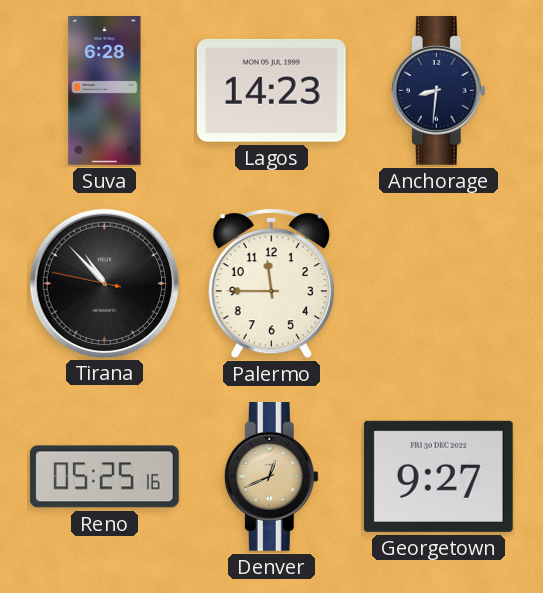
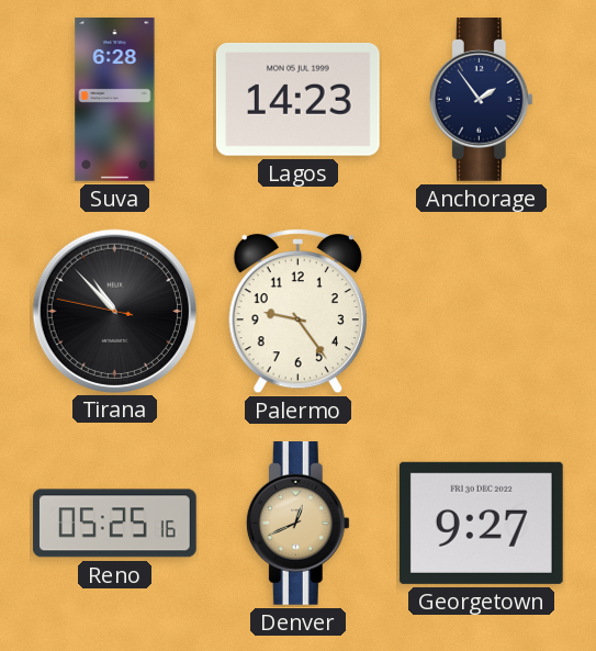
Anchorage: 8:31 -> 1:54
Palermo: 11:45 -> 9:24
